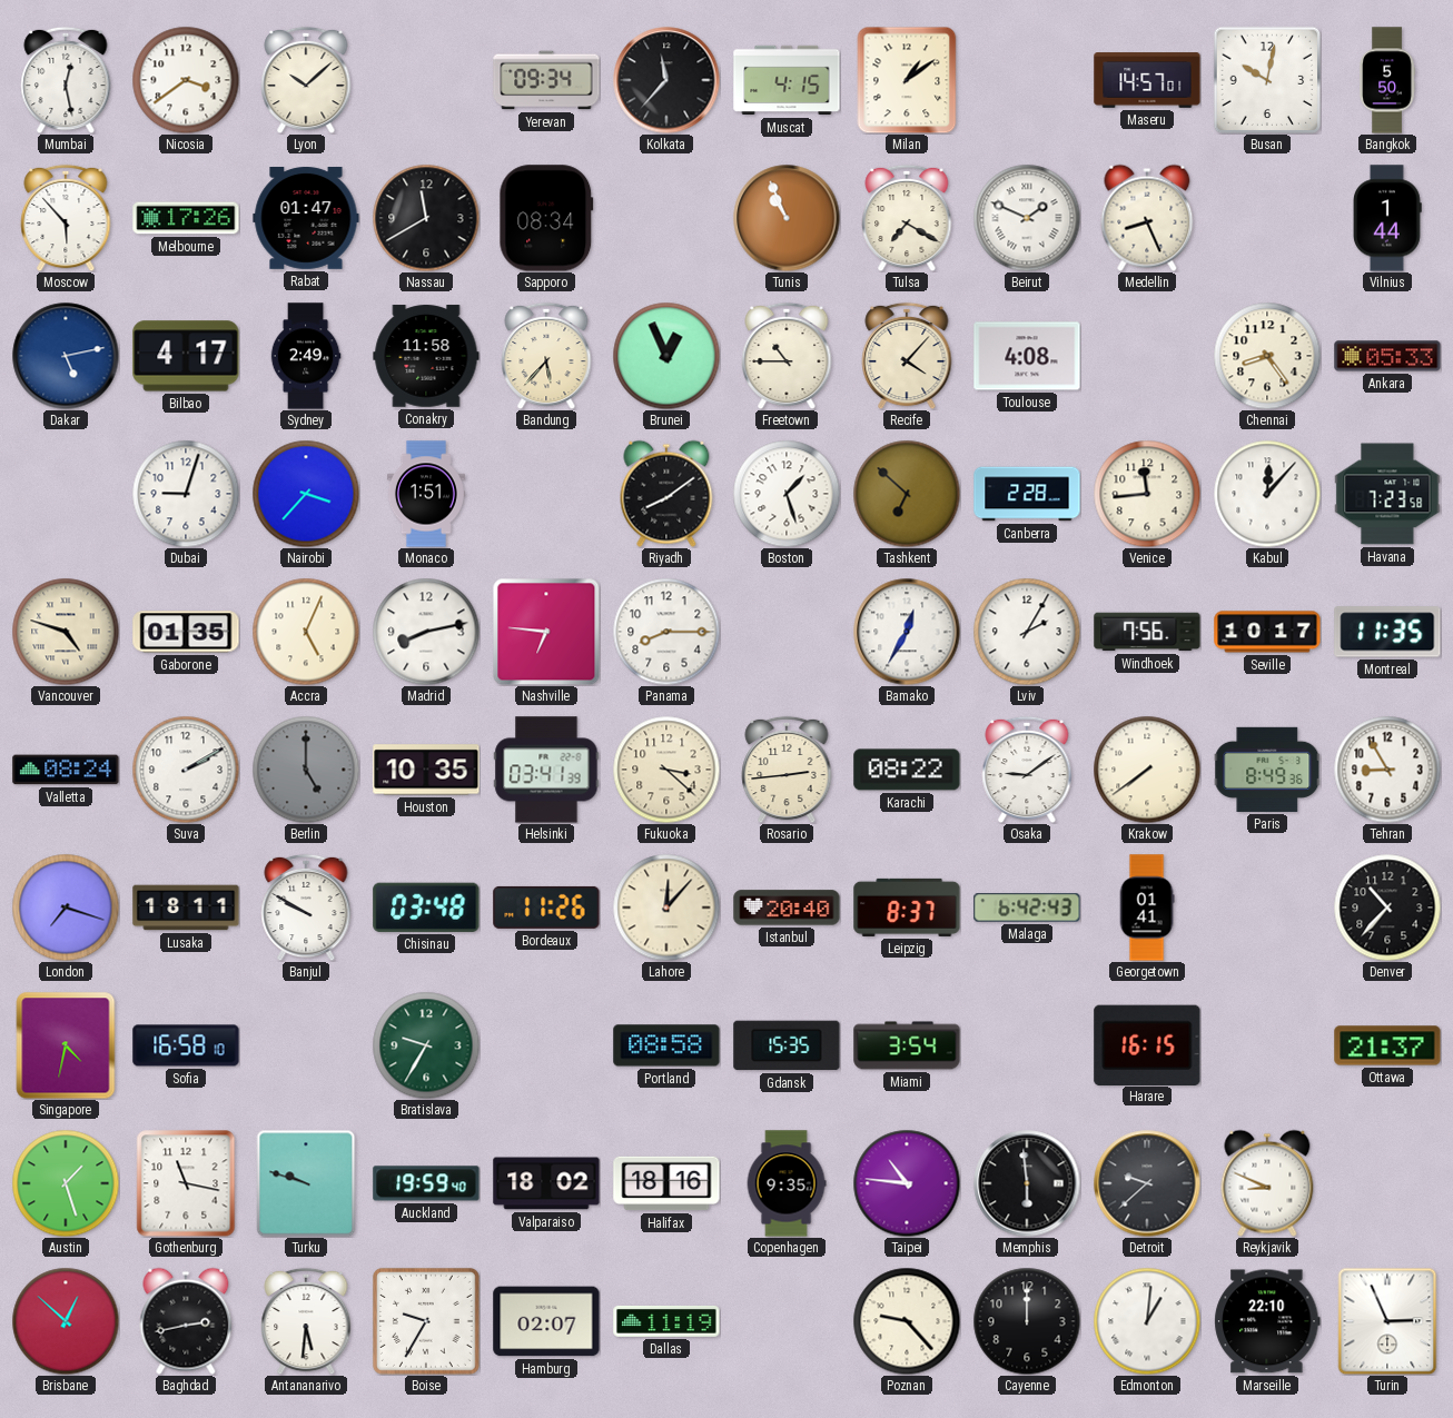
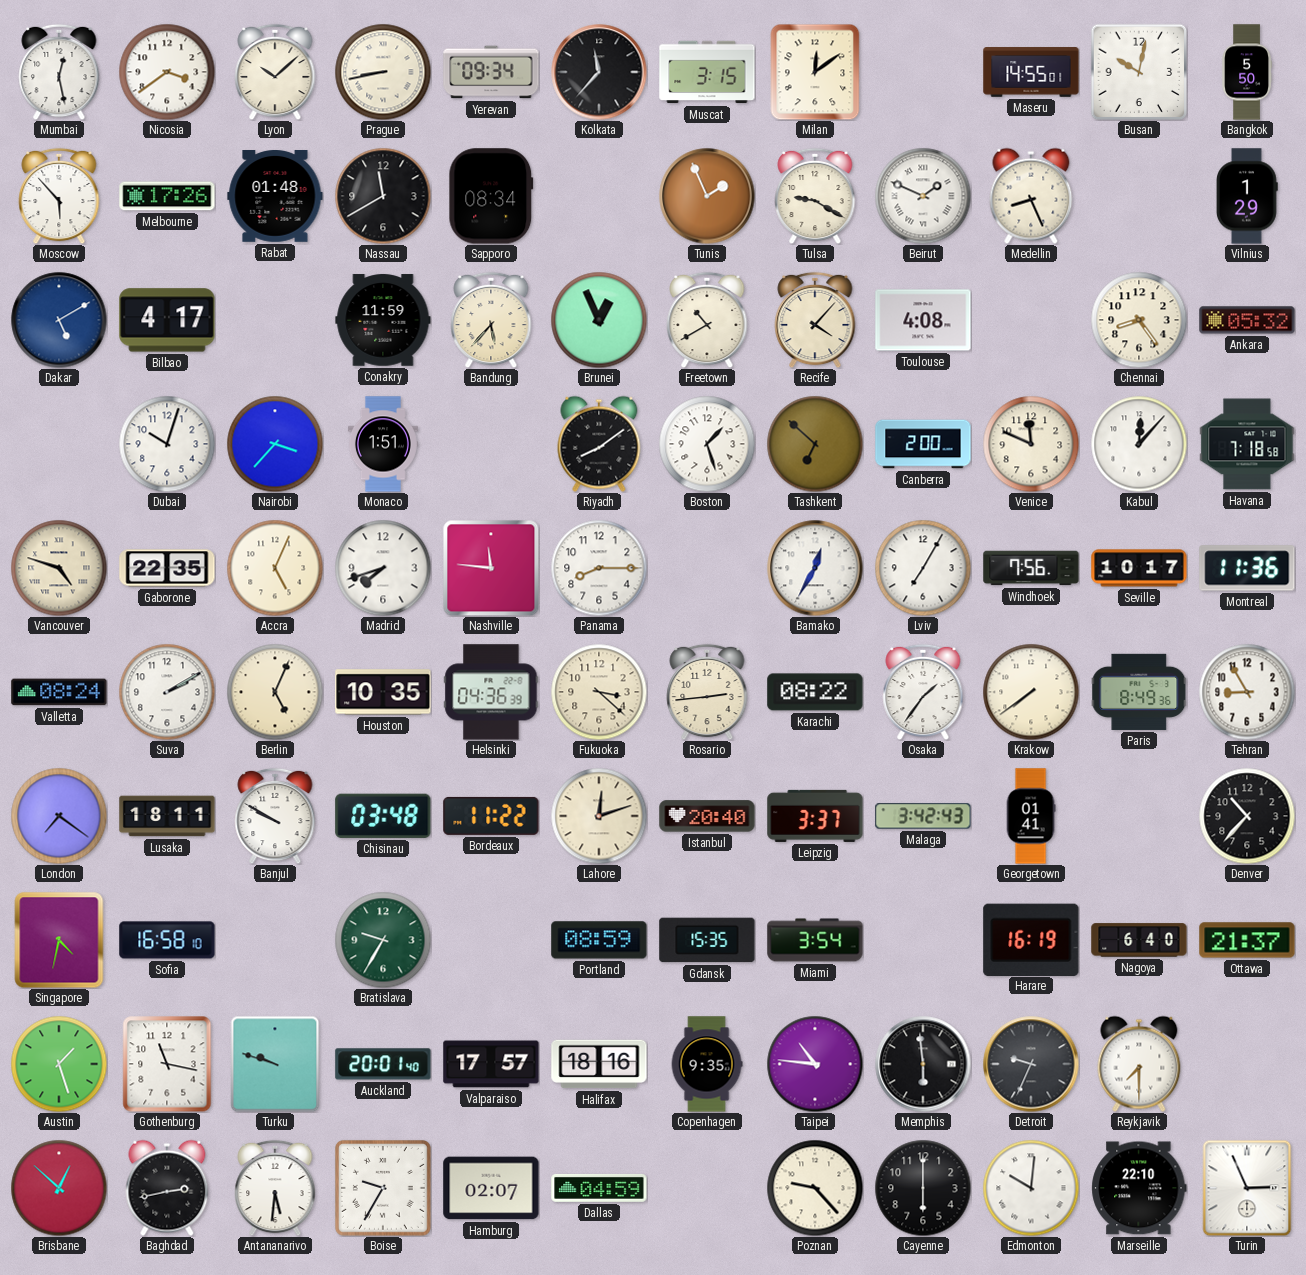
Prague: none -> 8:43
Muscat: 4:15 -> 3:15
Milan: 1:09 -> 12:09
Maseru: 14:57 -> 14:55
Rabat: 01:47 -> 01:48
Tunis: 10:56 -> 1:56
Tulsa: 7:20 -> 9:20
Vilnius: 1:44 -> 1:29
Dakar: 5:13 -> 5:10
Sydney: 2:49 -> none
Conakry: 11:58 -> 11:59
Freetown: 10:45 -> 10:40
Ankara: 05:33 -> 05:32
Dubai: 9:03 -> 10:03
Canberra: 2:28 -> 2:00
Venice: 11:44 -> 11:49
Havana: 7:23 -> 7:18
Gaborone: 01:35 -> 22:35
Madrid: 8:13 -> 7:42
Nashville: 6:46 -> 11:46
Lviv: 2:05 -> 7:05
Montreal: 11:35 -> 11:36
Berlin: 5:00 -> 5:04
Berlin dial: grey -> cream
Helsinki: 03:41 -> 04:36
Osaka: 9:09 -> 1:36
London: 7:18 -> 7:21
Bordeaux: 11:26 -> 11:22
Lahore: 12:07 -> 12:12
Leipzig: 8:37 -> 3:37
Malaga: 6:42 -> 3:42
Portland: 08:58 -> 08:59
Harare: 16:15 -> 16:19
Nagoya: none -> 6:40
Auckland: 19:59 -> 20:01
Valparaiso: 18:02 -> 17:57
Detroit: 9:38 -> 9:34
Reykjavik: 8:49 -> 7:30
Dallas: 11:19 -> 04:59
Cayenne: 12:00 -> 6:00
Edmonton: 1:01 -> 10:01
